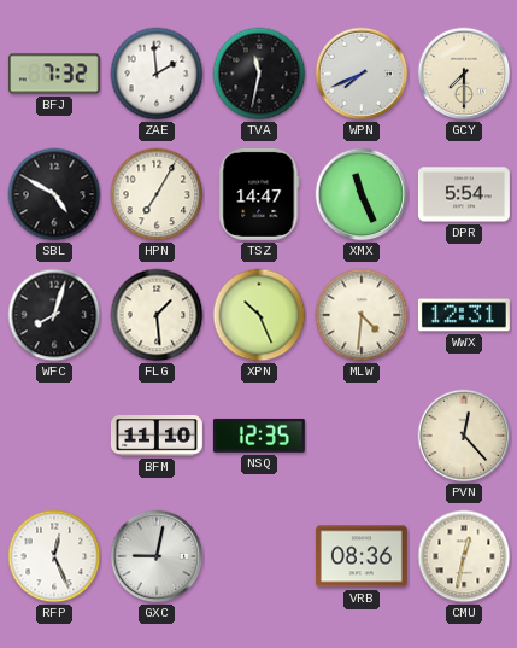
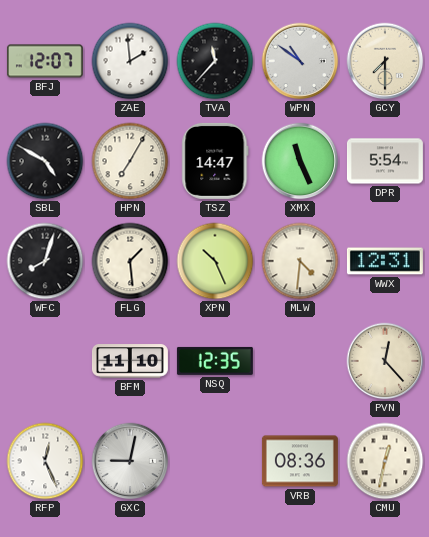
BFJ: 7:32 -> 12:07
TVA: 11:32 -> 11:37
WPN: 7:41 -> 10:51
